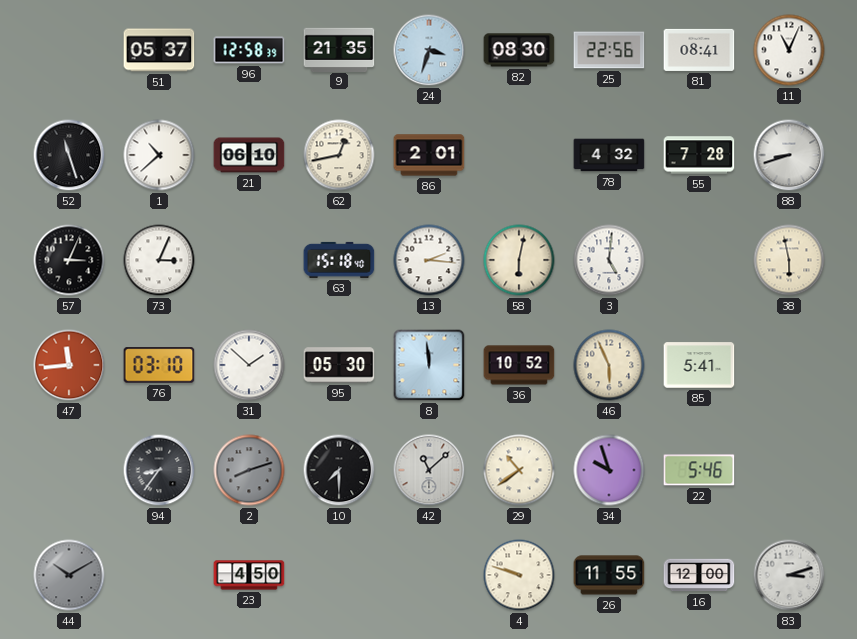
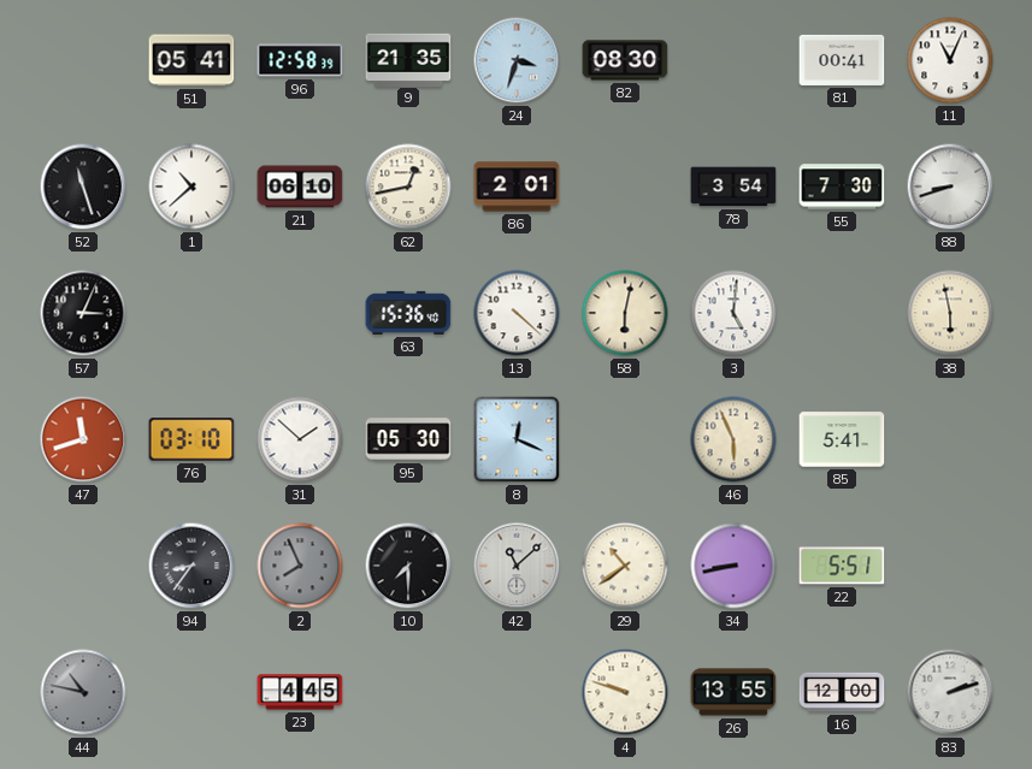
51: 05:37 -> 05:41
25: 22:56 -> none
81: 08:41 -> 00:41
78: 4:32 -> 3:54
55: 7:28 -> 7:30
73: 3:04 -> none
63: 15:18 -> 15:36
13: 2:16 -> 4:22
47: 11:44 -> 11:42
8: 11:59 -> 12:19
36: 10:52 -> none
2: 8:12 -> 7:56
34: 9:57 -> 8:43
22: 5:46 -> 5:51
44: 10:10 -> 10:47
23: 4:50 -> 4:45
26: 11:55 -> 13:55
83: 3:12 -> 2:12
